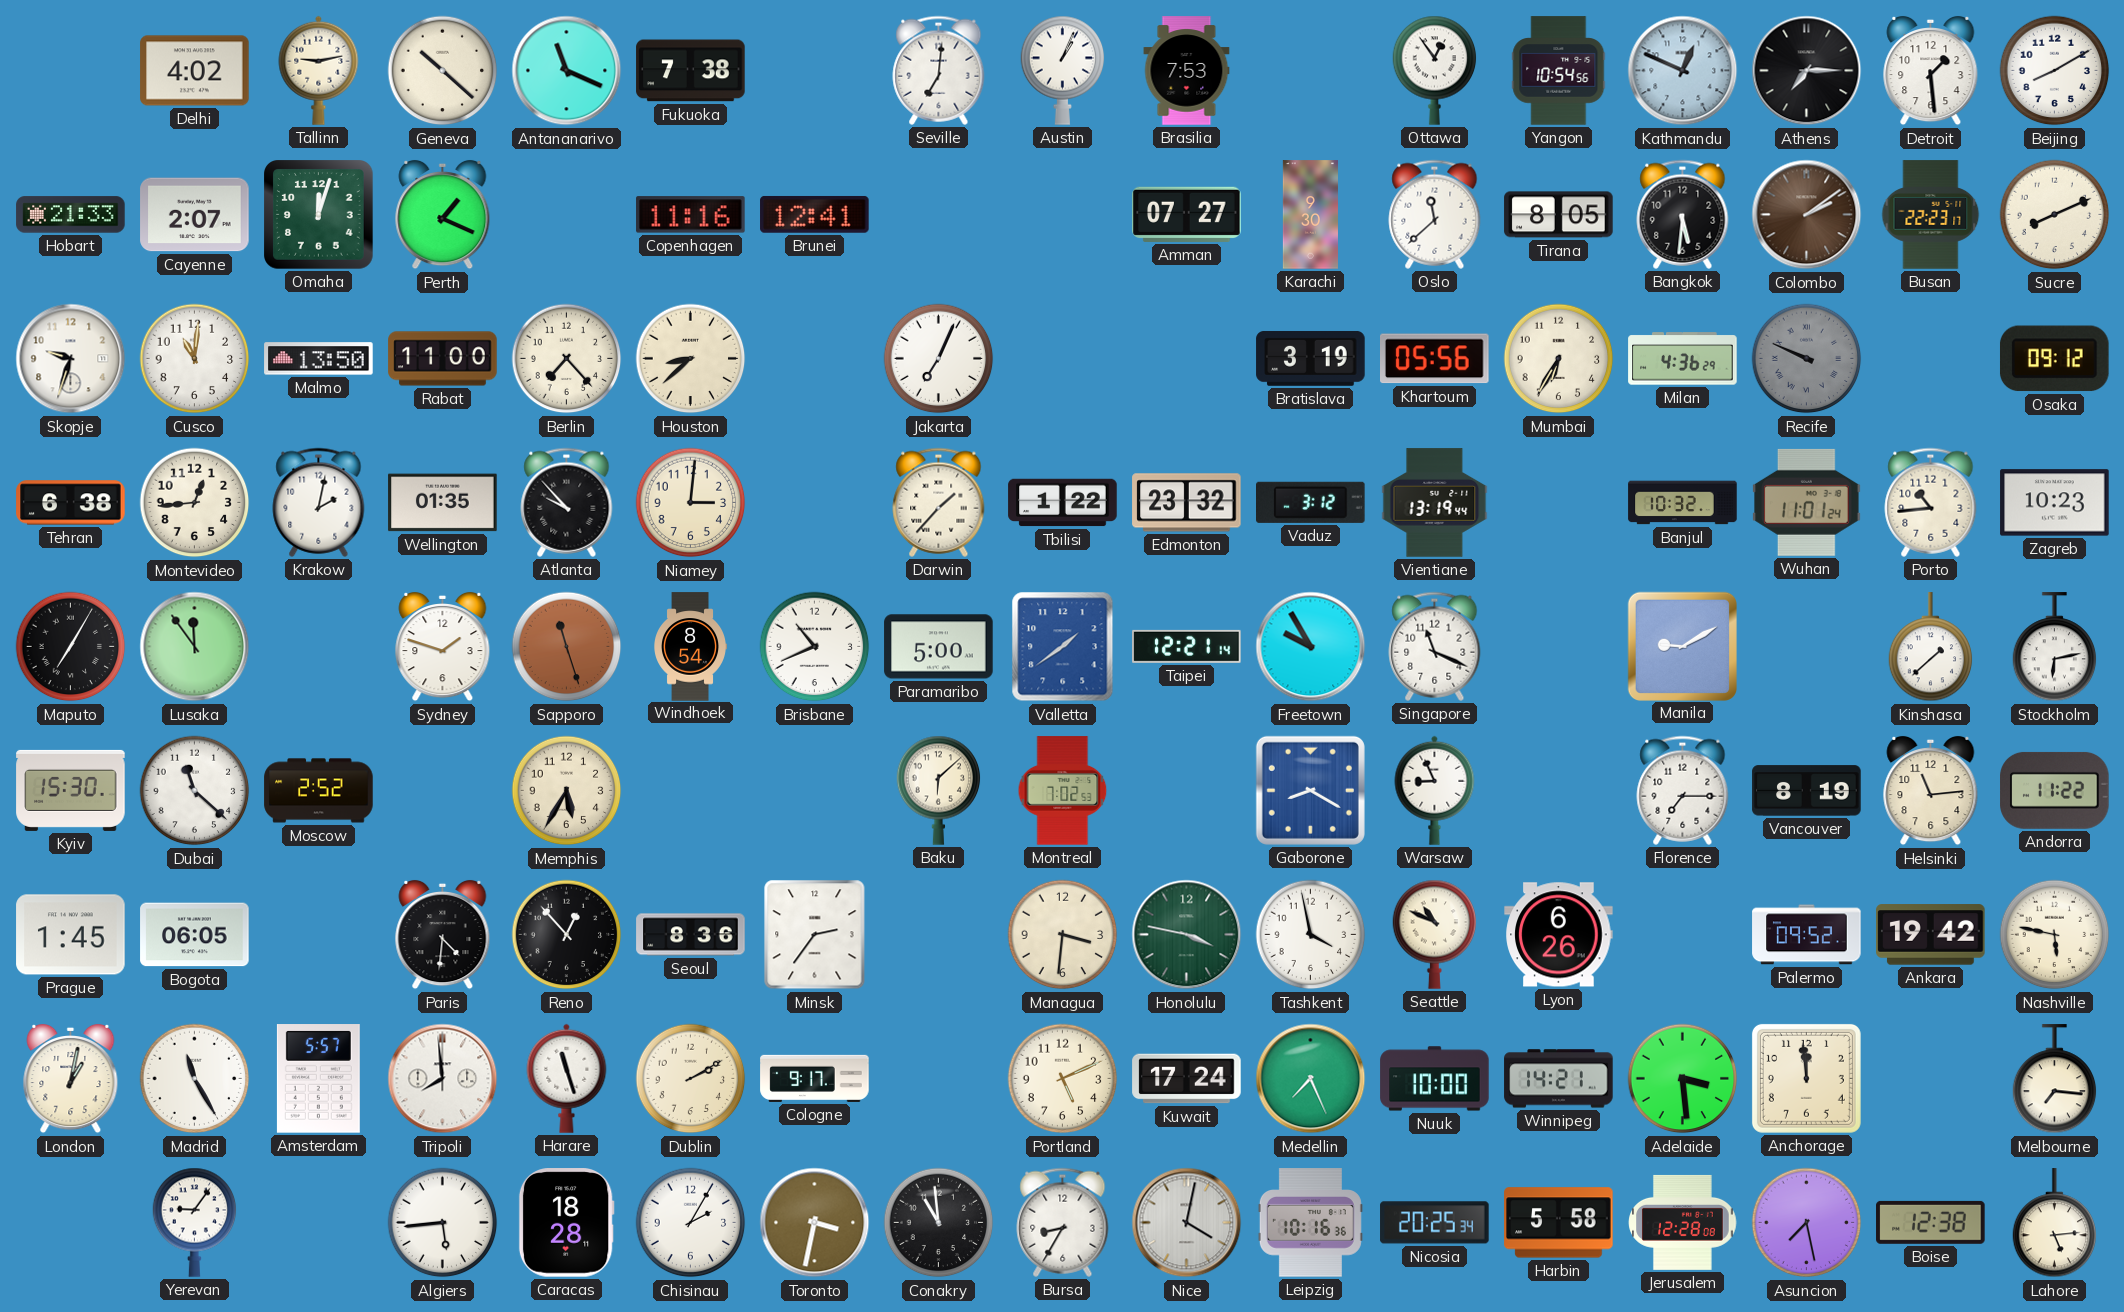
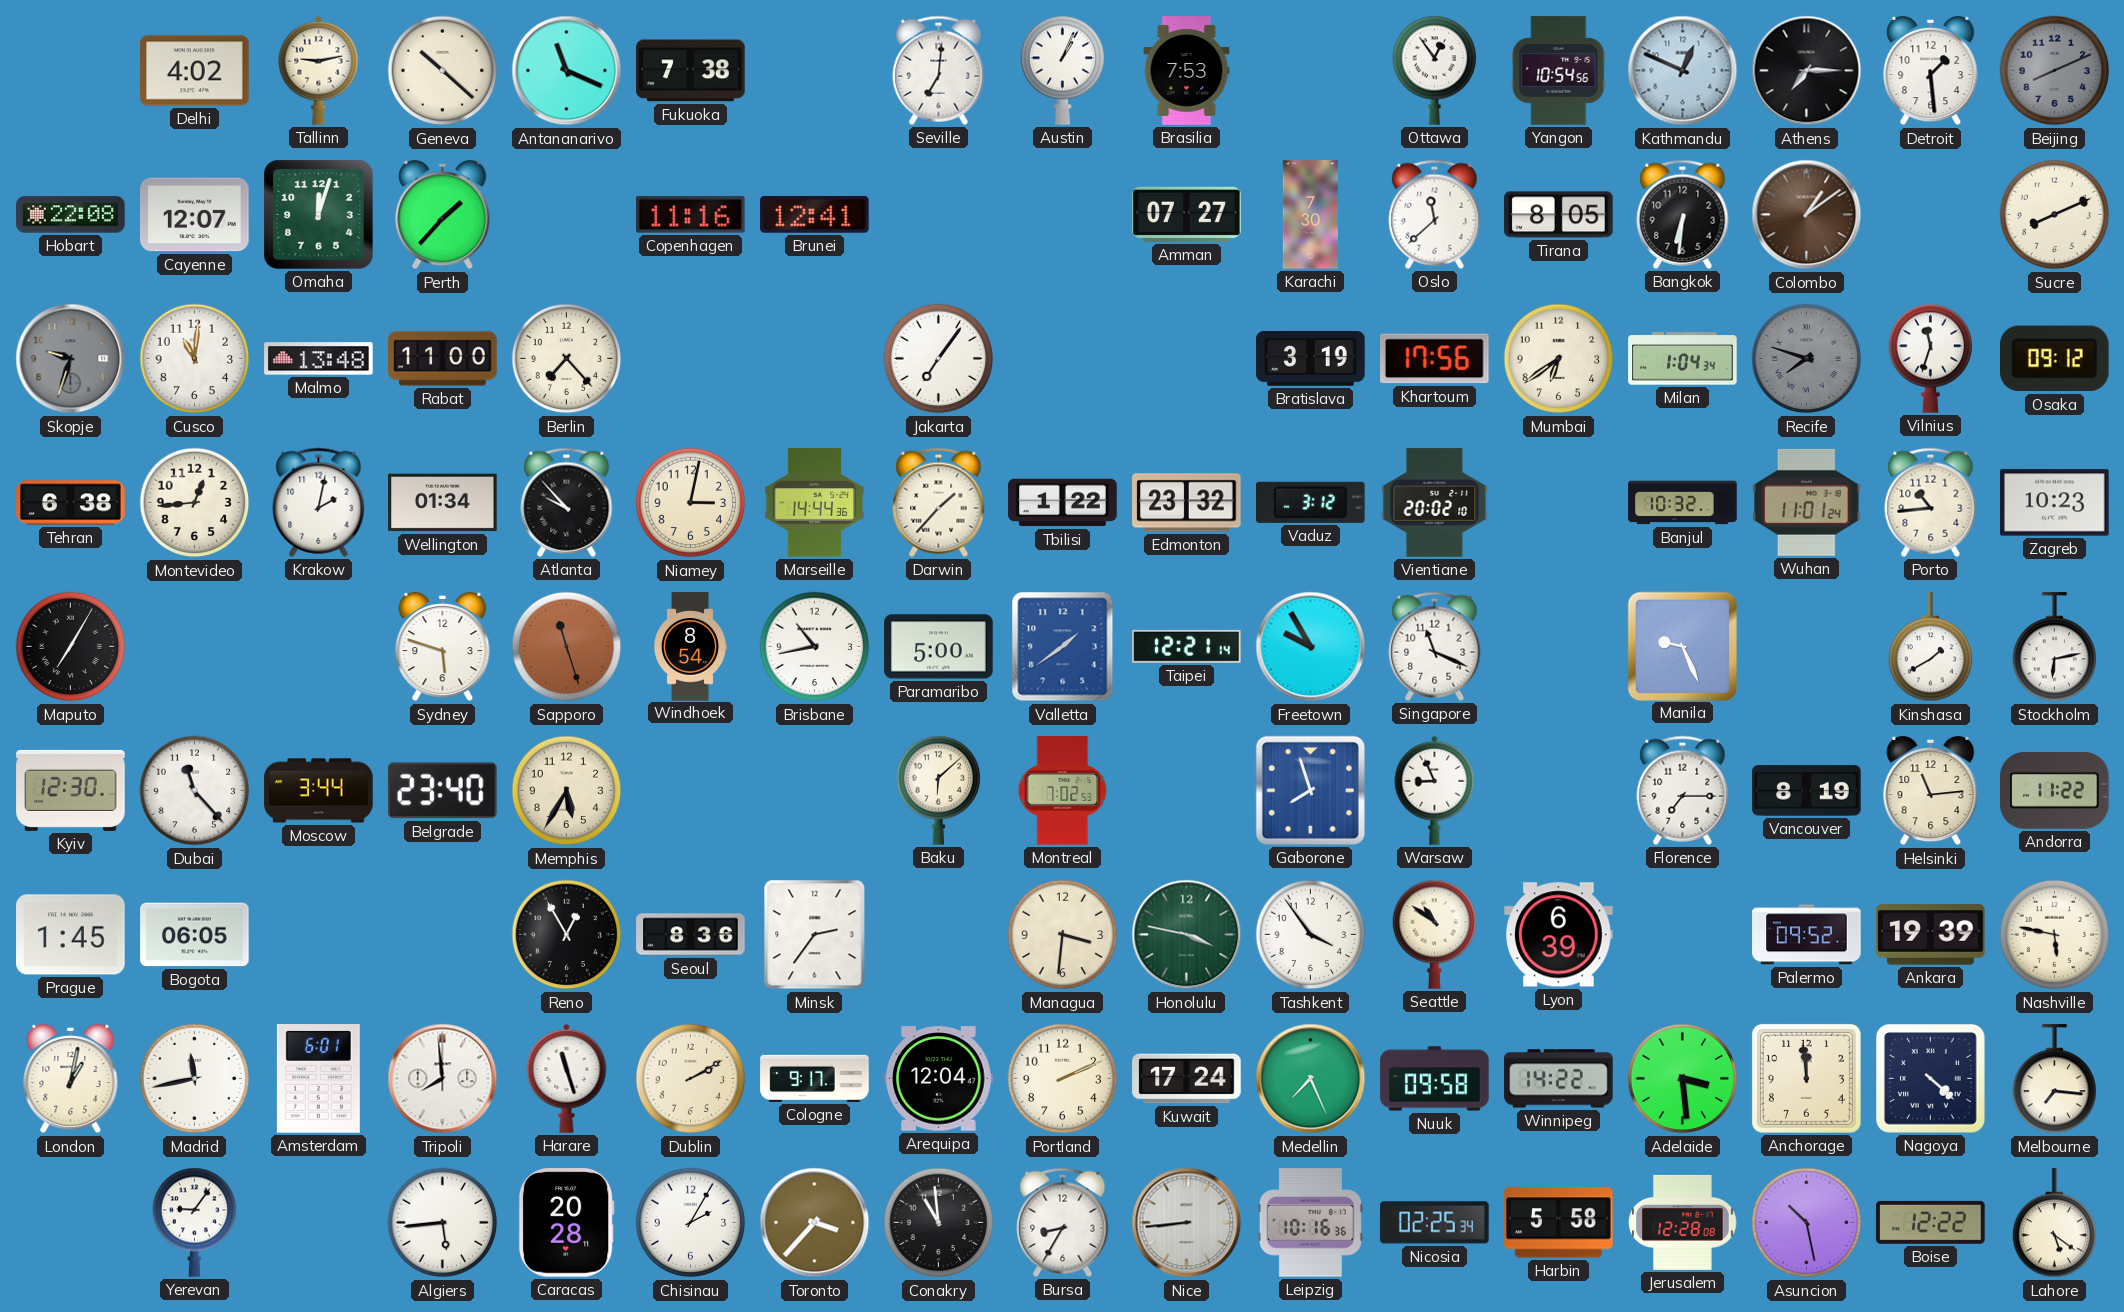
Beijing: 8:10 -> 8:11
Beijing dial: white -> grey
Hobart: 21:33 -> 22:08
Cayenne: 2:07 -> 12:07
Perth: 1:19 -> 1:37
Karachi: 9:30 -> 7:30
Bangkok: 5:31 -> 6:31
Colombo: 2:09 -> 1:09
Busan: 22:23 -> none
Skopje dial: white -> grey
Malmo: 13:50 -> 13:48
Houston: 8:38 -> none
Jakarta: 7:04 -> 7:06
Khartoum: 05:56 -> 17:56
Mumbai: 6:35 -> 6:39
Milan: 4:36 -> 1:04
Recife: 9:49 -> 7:48
Vilnius: none -> 11:33
Wellington: 01:35 -> 01:34
Niamey: 3:01 -> 3:02
Marseille: none -> 14:44
Vientiane: 13:19 -> 20:02
Lusaka: 11:54 -> none
Sydney: 1:48 -> 5:48
Brisbane: 10:41 -> 10:43
Manila: 9:10 -> 9:26
Kinshasa: 1:38 -> 1:40
Kyiv: 15:30 -> 12:30
Dubai: 11:22 -> 11:23
Moscow: 2:52 -> 3:44
Belgrade: none -> 23:40
Gaborone: 8:20 -> 7:57
Paris: 4:31 -> none
Reno: 12:53 -> 12:55
Tashkent: 3:58 -> 3:54
Seattle: 10:49 -> 10:51
Lyon: 6:26 -> 6:39
Ankara: 19:42 -> 19:39
Madrid: 11:25 -> 11:43
Amsterdam: 5:57 -> 6:01
Arequipa: none -> 12:04
Portland: 5:11 -> 2:11
Nuuk: 10:00 -> 09:58
Winnipeg: 14:21 -> 14:22
Nagoya: none -> 4:22
Caracas: 18:28 -> 20:28
Toronto: 3:32 -> 3:37
Nice: 4:02 -> 8:44
Nicosia: 20:25 -> 02:25
Asuncion: 7:28 -> 10:28
Boise: 12:38 -> 12:22
Lahore: 5:14 -> 5:21
